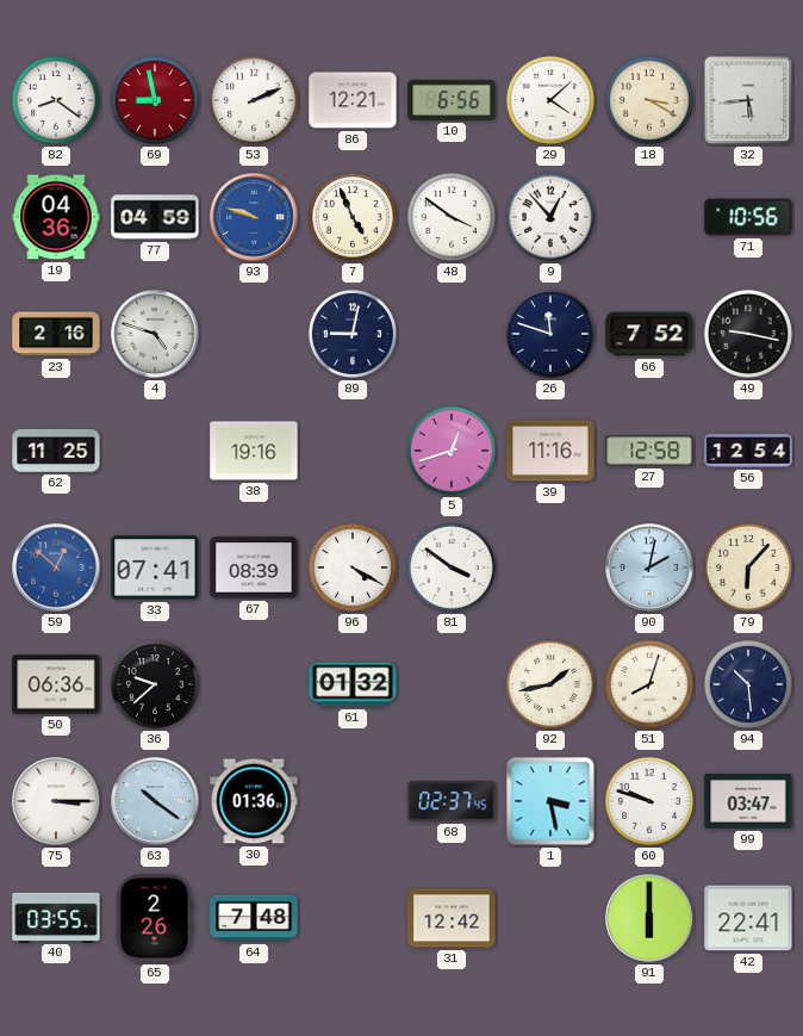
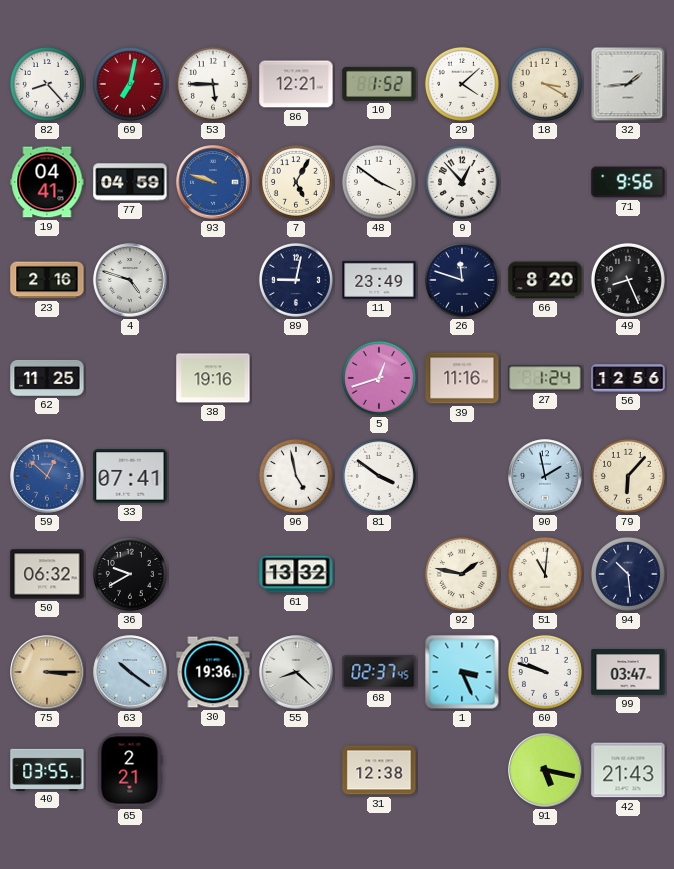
82: 8:21 -> 8:23
69: 8:58 -> 7:02
53: 2:11 -> 5:45
10: 6:56 -> 1:52
32: 5:44 -> 1:44
19: 04:36 -> 04:41
7: 4:56 -> 5:05
71: 10:56 -> 9:56
11: none -> 23:49
66: 7:52 -> 8:20
49: 9:17 -> 8:26
27: 12:58 -> 1:24
56: 12:54 -> 12:56
67: 08:39 -> none
96: 4:20 -> 4:58
90: 2:02 -> 1:58
50: 06:36 -> 06:32
36: 9:38 -> 9:40
61: 01:32 -> 13:32
92: 1:43 -> 1:47
51: 8:03 -> 11:01
75 dial: white -> champagne
30: 01:36 -> 19:36
55: none -> 8:22
1: 3:28 -> 3:26
65: 2:26 -> 2:21
64: 7:48 -> none
31: 12:42 -> 12:38
91: 6:00 -> 5:17
42: 22:41 -> 21:43
